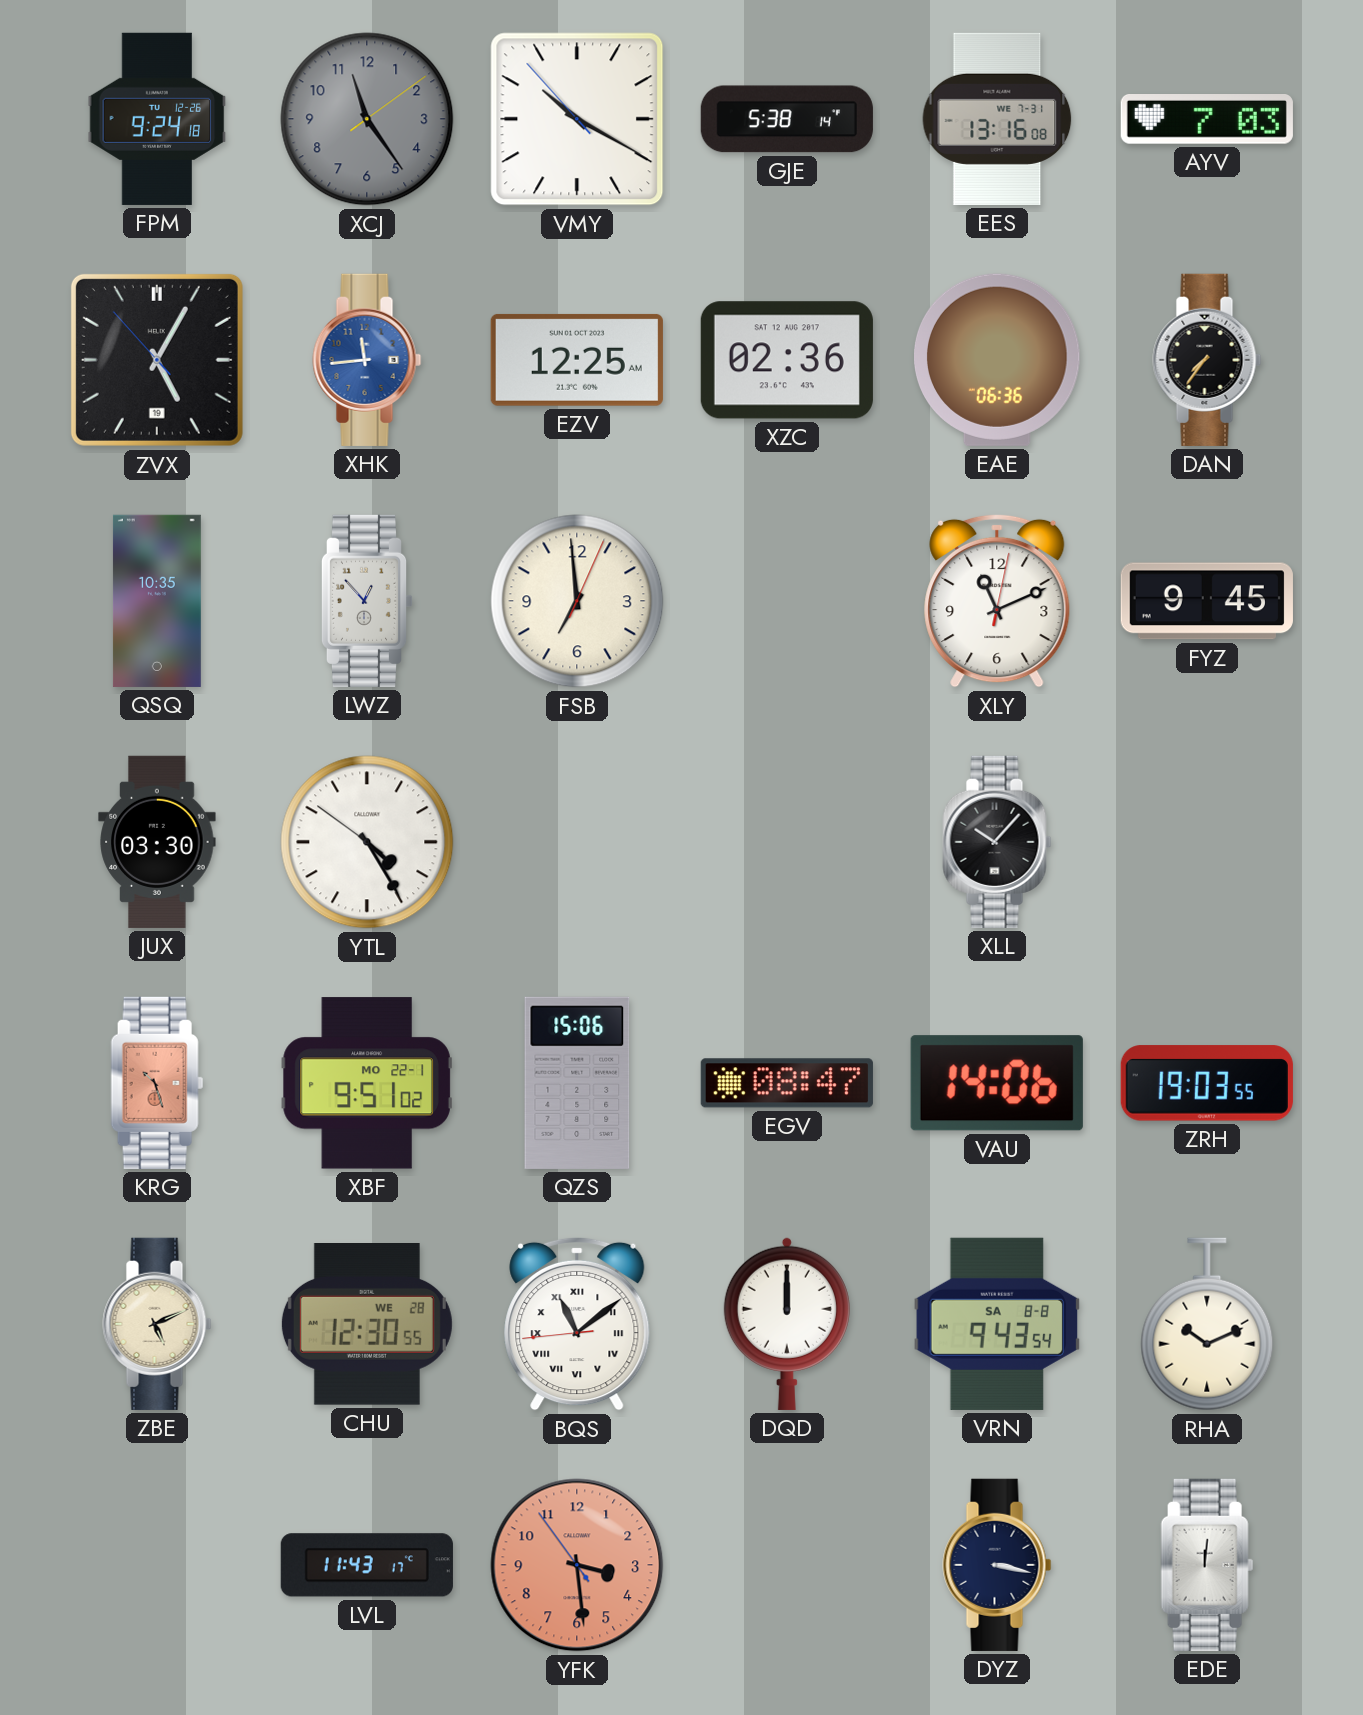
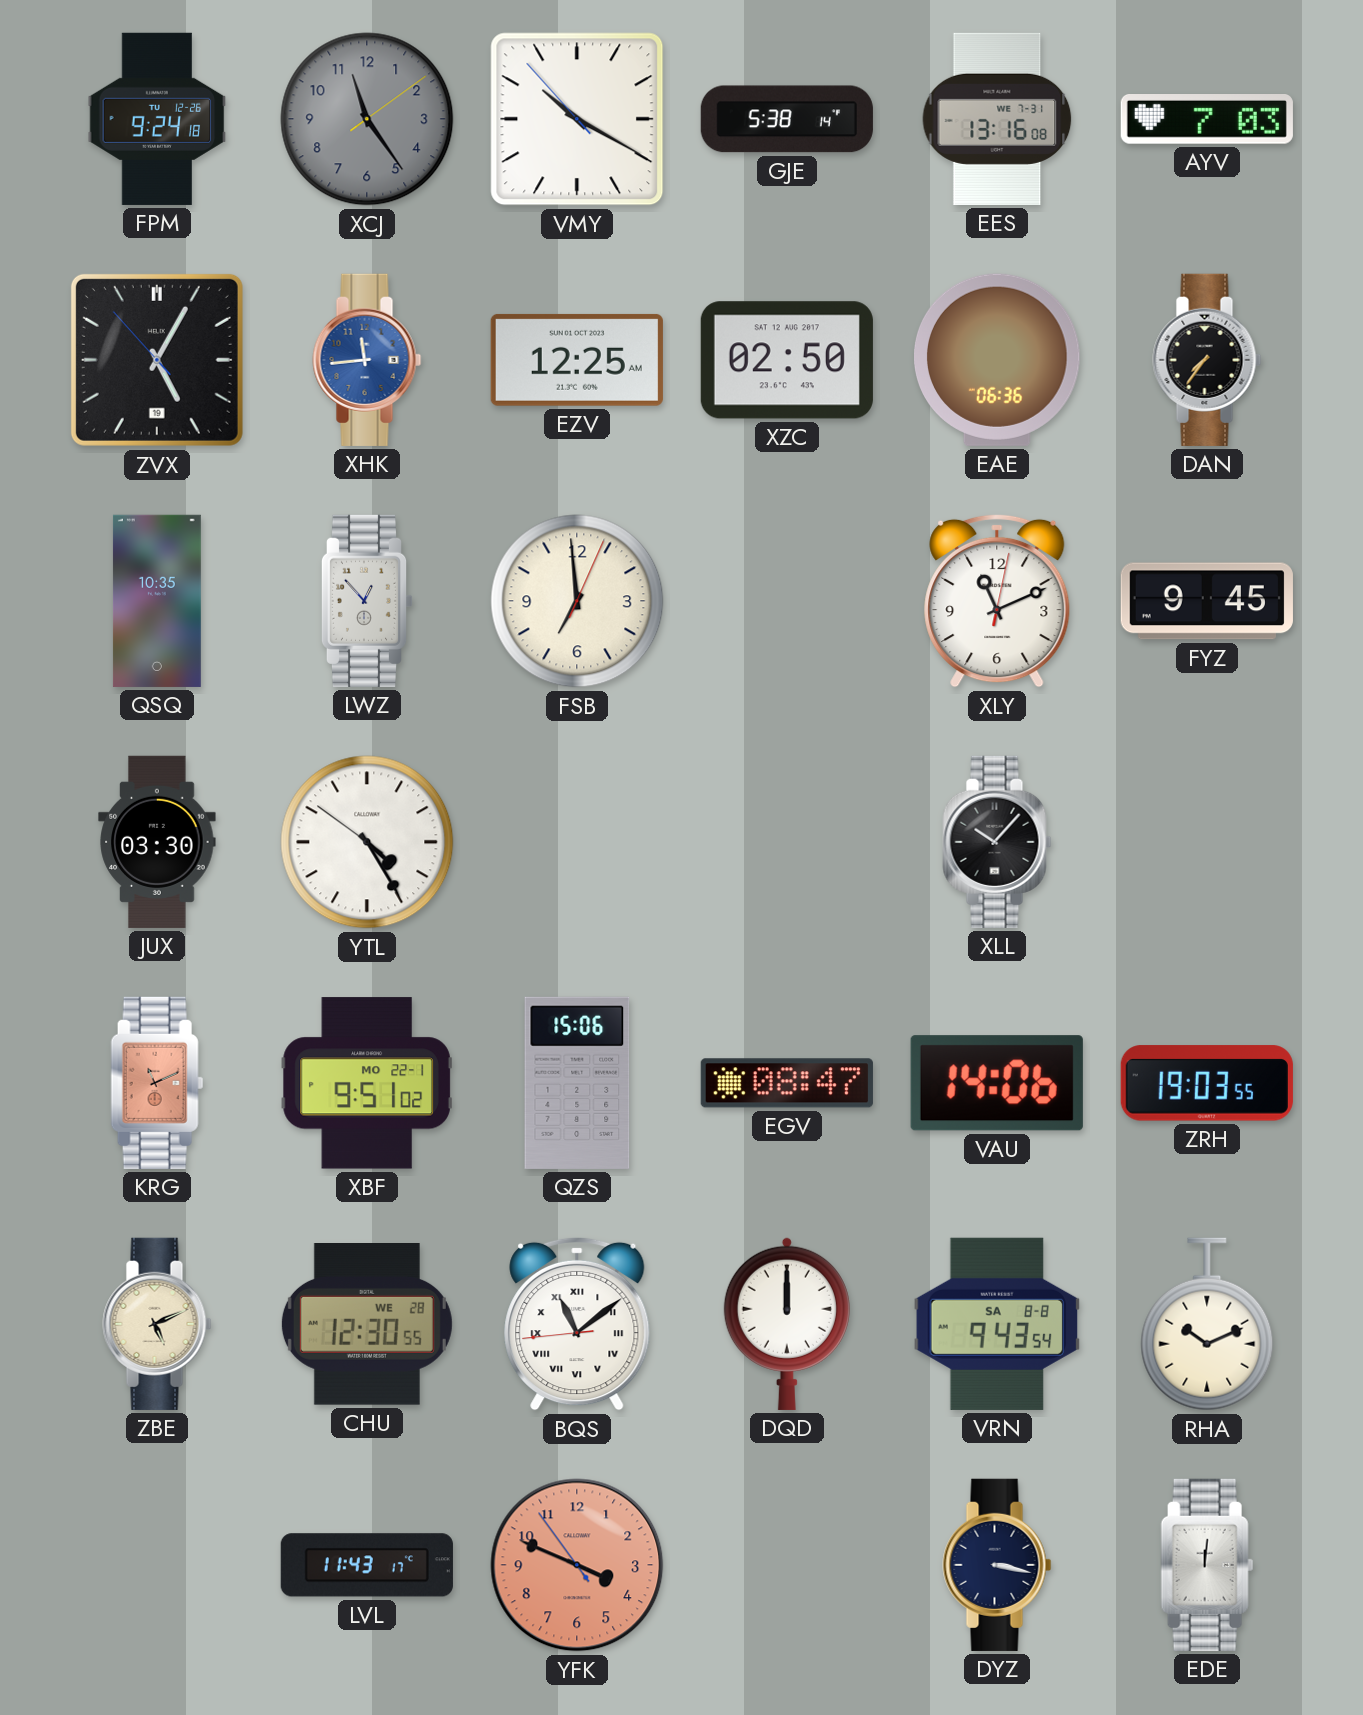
XZC: 02:36 -> 02:50
KRG: 10:27 -> 11:11
YFK: 3:28 -> 3:48
